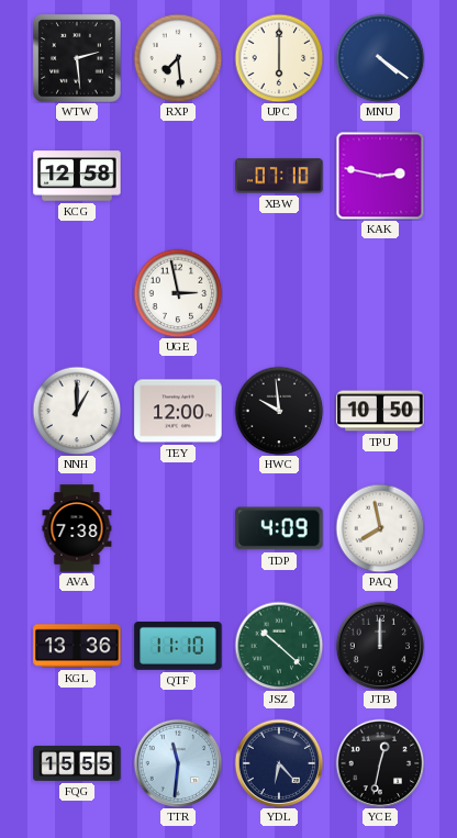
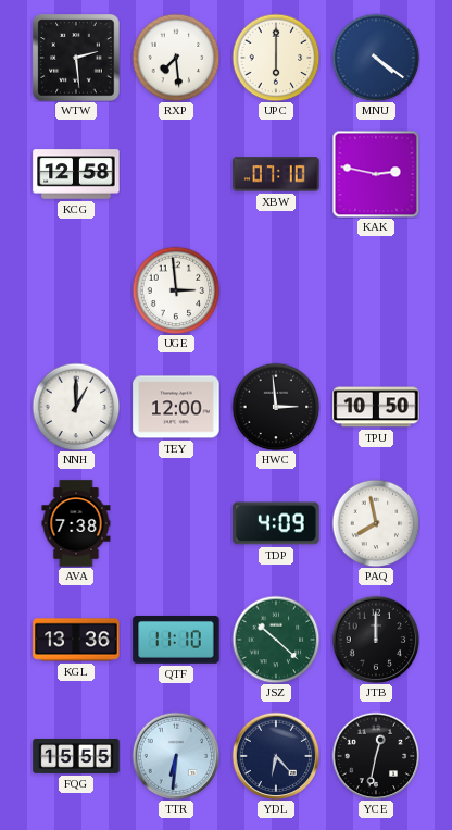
UGE: 2:58 -> 2:59
HWC: 9:59 -> 2:59
TTR: 11:31 -> 6:31
